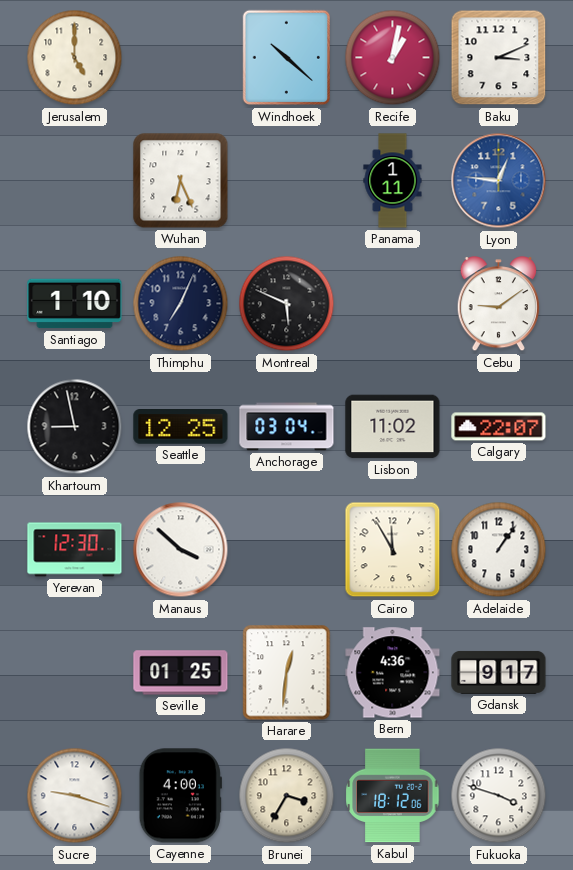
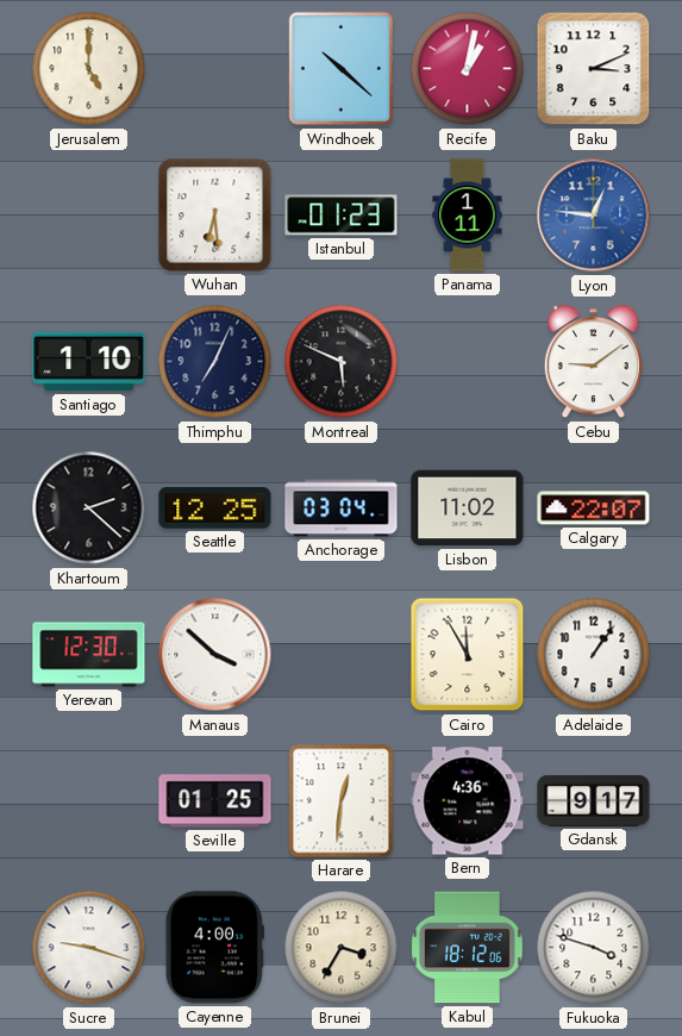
Wuhan: 6:26 -> 6:29
Istanbul: none -> 01:23
Khartoum: 8:58 -> 2:22
